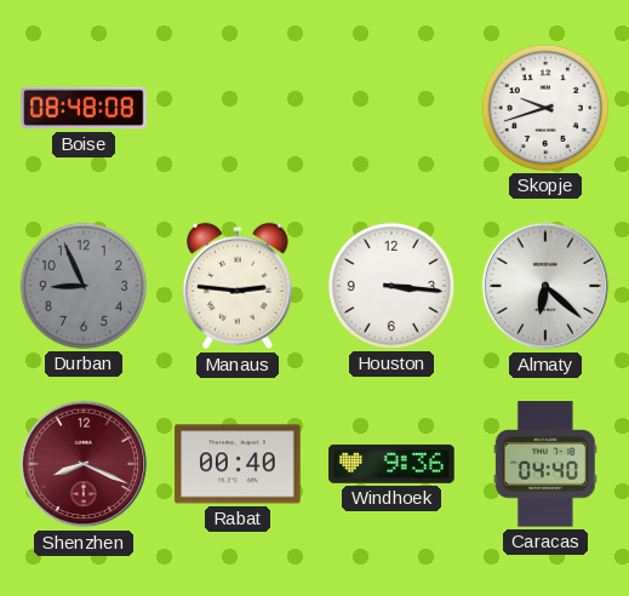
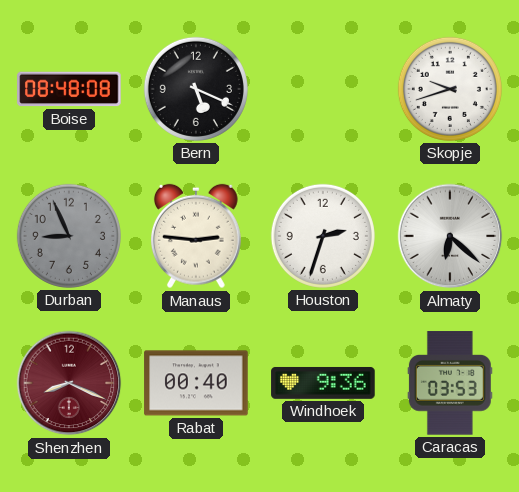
Bern: none -> 5:19
Houston: 3:16 -> 2:33
Caracas: 04:40 -> 03:53
